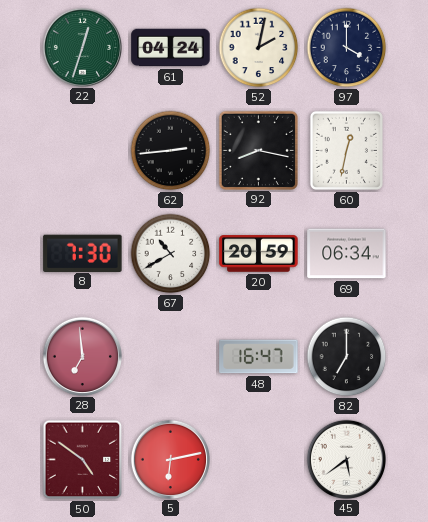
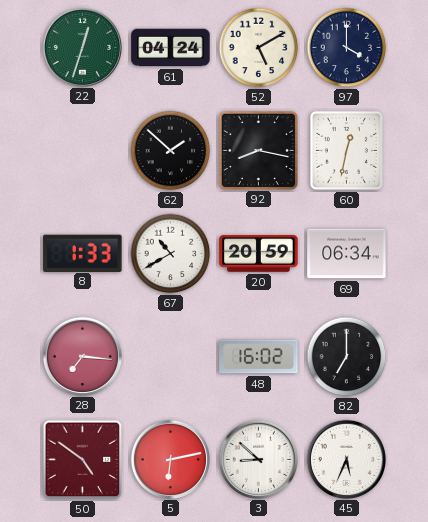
52: 2:02 -> 5:10
62: 2:44 -> 1:52
8: 7:30 -> 1:33
28: 6:59 -> 7:16
48: 16:47 -> 16:02
3: none -> 8:52
45: 5:39 -> 5:34
